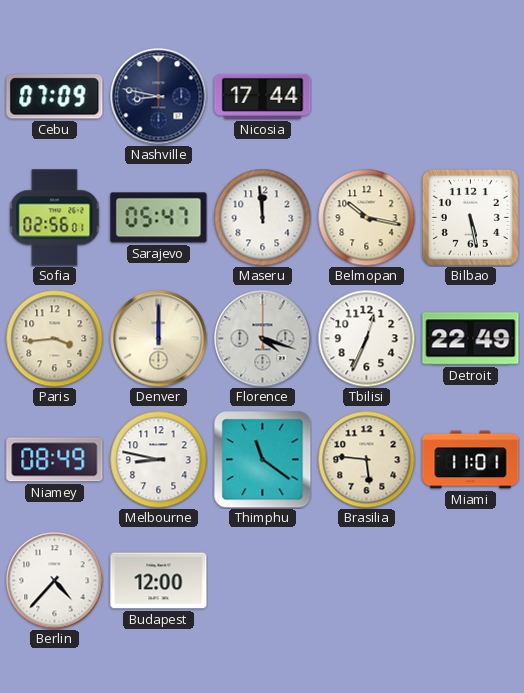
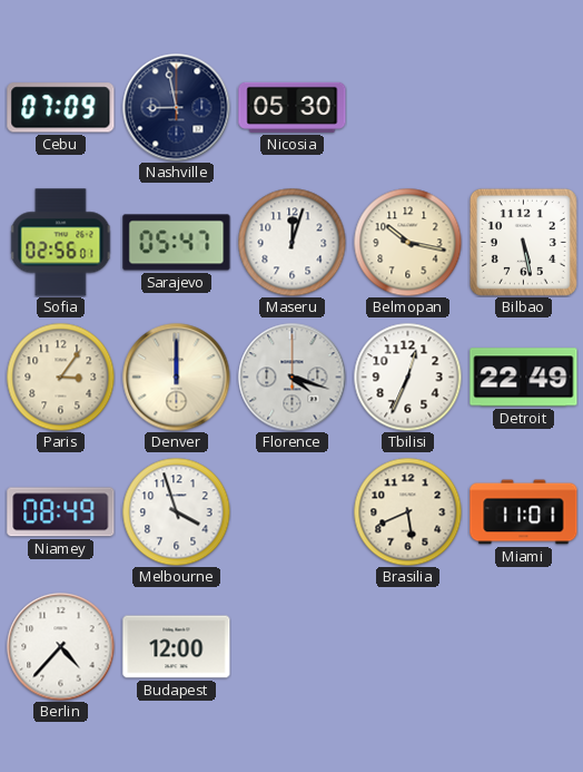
Nashville: 8:47 -> 8:58
Nicosia: 17:44 -> 05:30
Maseru: 11:59 -> 12:03
Paris: 3:44 -> 3:06
Melbourne: 8:47 -> 3:57
Thimphu: 11:21 -> none
Brasilia: 5:46 -> 5:41
